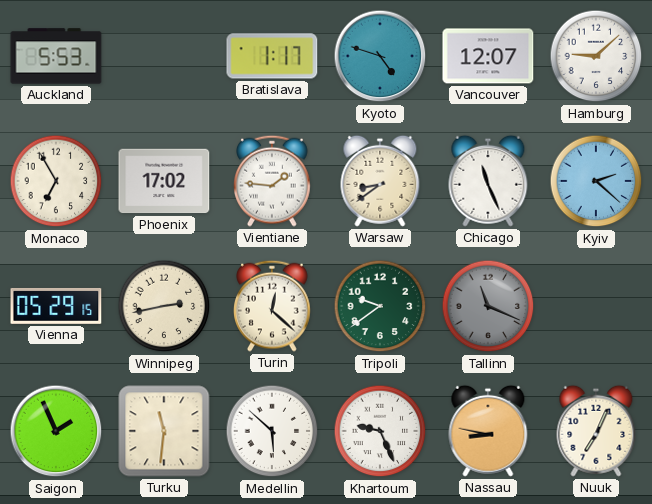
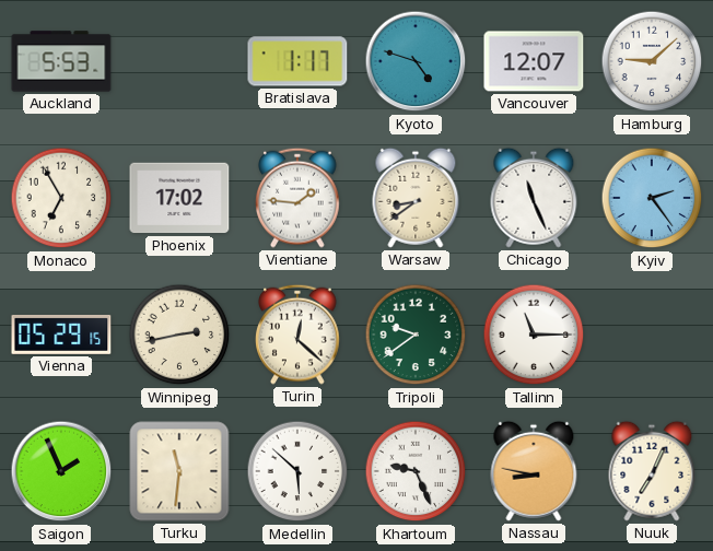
Kyiv: 2:22 -> 2:24
Tallinn: 11:19 -> 11:15
Tallinn dial: grey -> white
